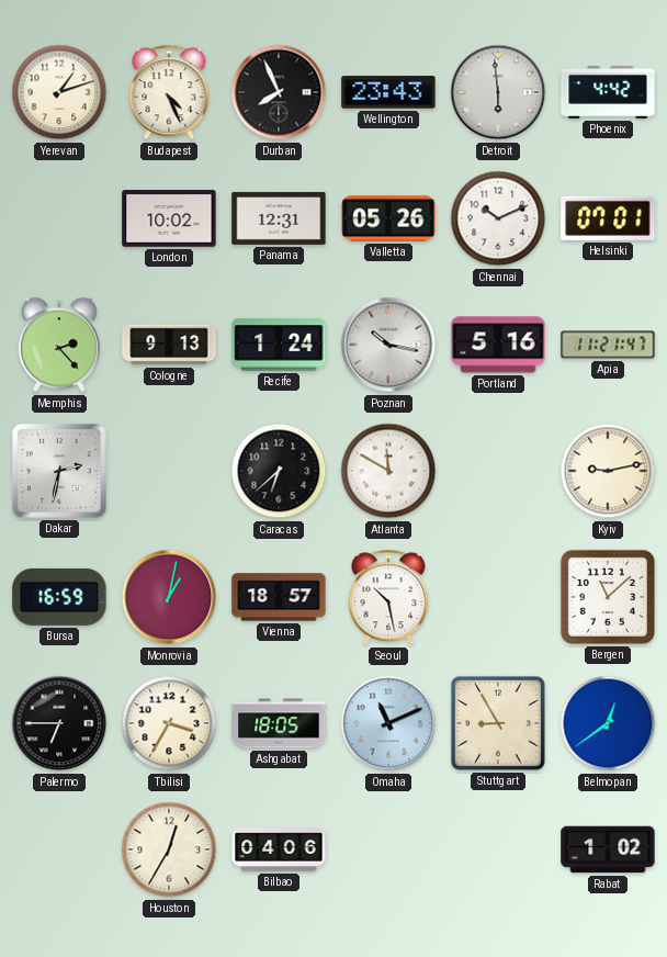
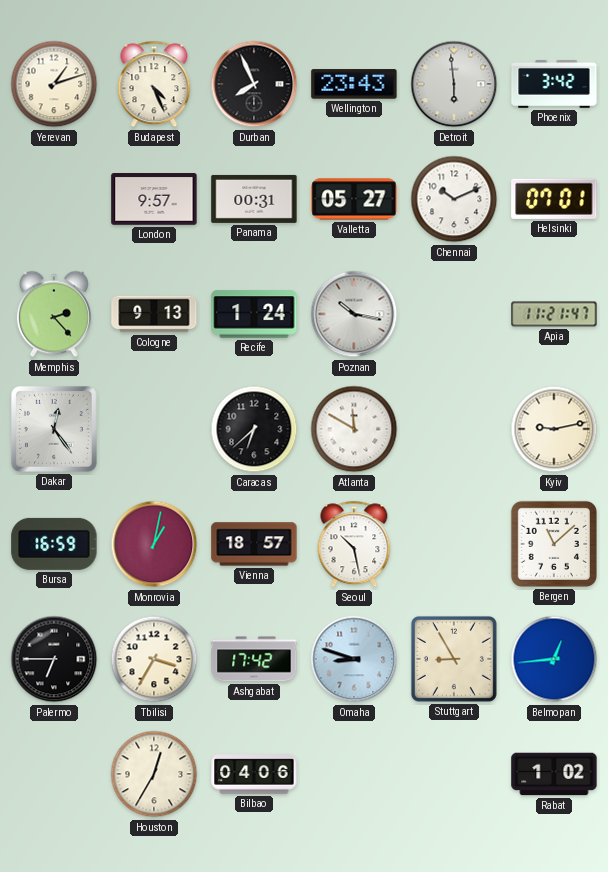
Phoenix: 4:42 -> 3:42
London: 10:02 -> 9:57
Panama: 12:31 -> 00:31
Valletta: 05:26 -> 05:27
Portland: 5:16 -> none
Dakar: 2:32 -> 12:24
Ashgabat: 18:05 -> 17:42
Omaha: 11:11 -> 8:48
Belmopan: 12:39 -> 12:44
